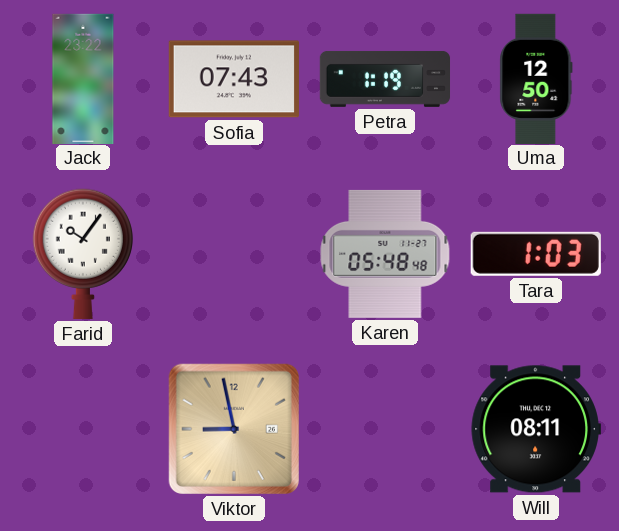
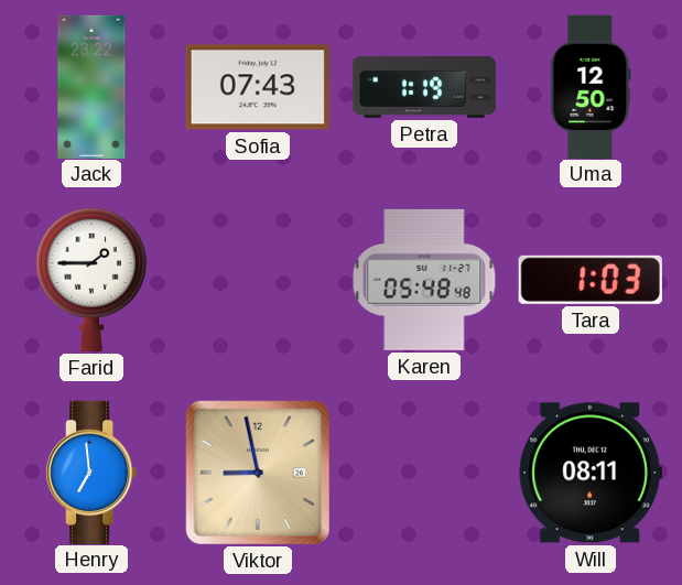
Farid: 10:06 -> 1:45
Henry: none -> 6:59
